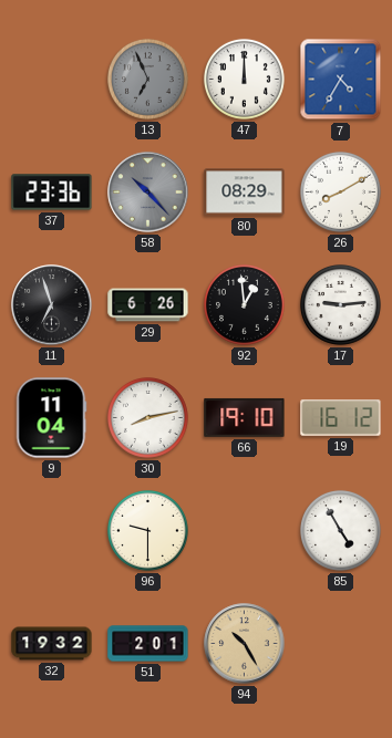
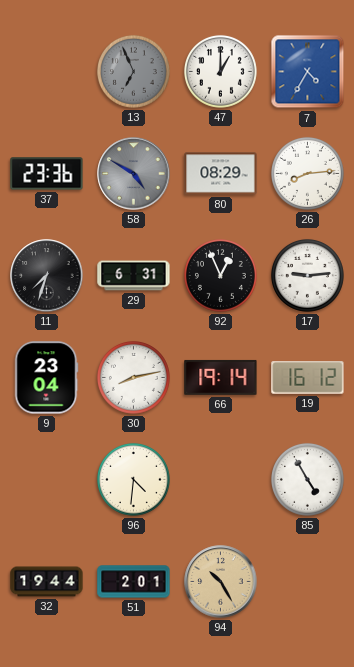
47: 12:00 -> 1:00
58: 10:23 -> 4:50
26: 8:10 -> 8:14
11: 6:57 -> 7:33
29: 6:26 -> 6:31
92: 12:59 -> 12:56
9: 11:04 -> 23:04
66: 19:10 -> 19:14
96: 9:30 -> 4:31
32: 19:32 -> 19:44
